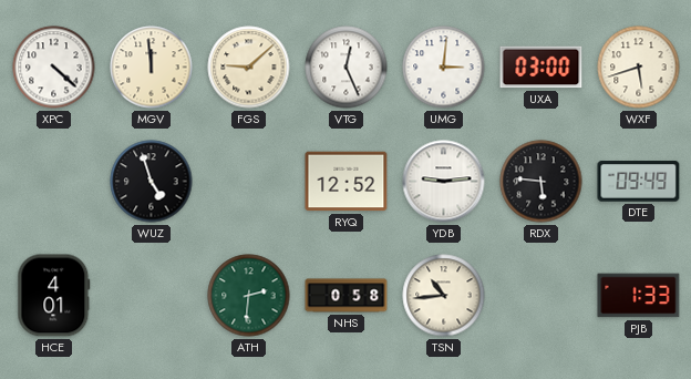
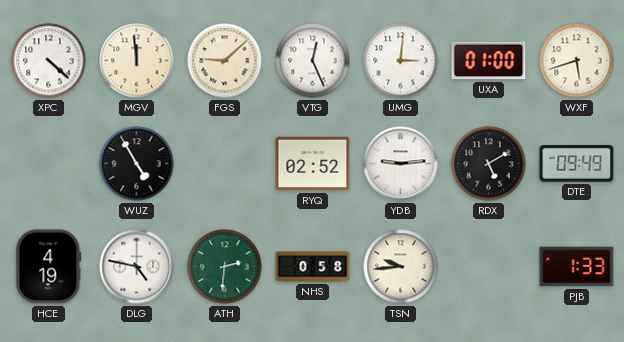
UXA: 03:00 -> 01:00
WUZ: 4:57 -> 4:55
RYQ: 12:52 -> 02:52
RDX: 5:46 -> 5:10
HCE: 4:01 -> 4:19
DLG: none -> 4:47
TSN: 10:44 -> 9:44
